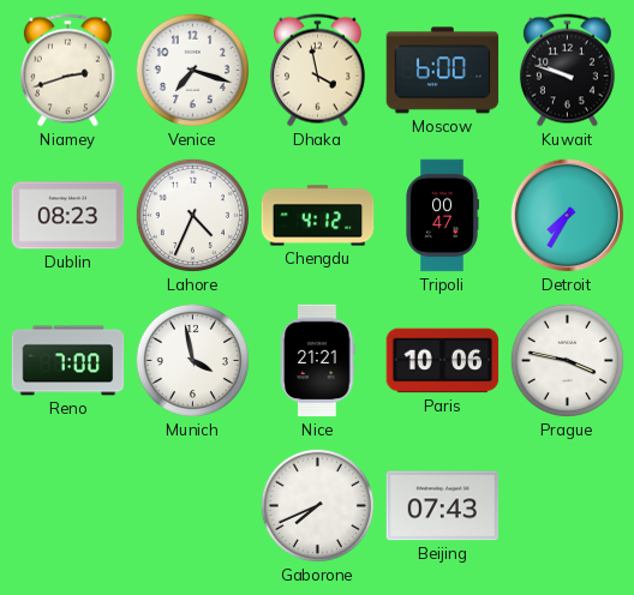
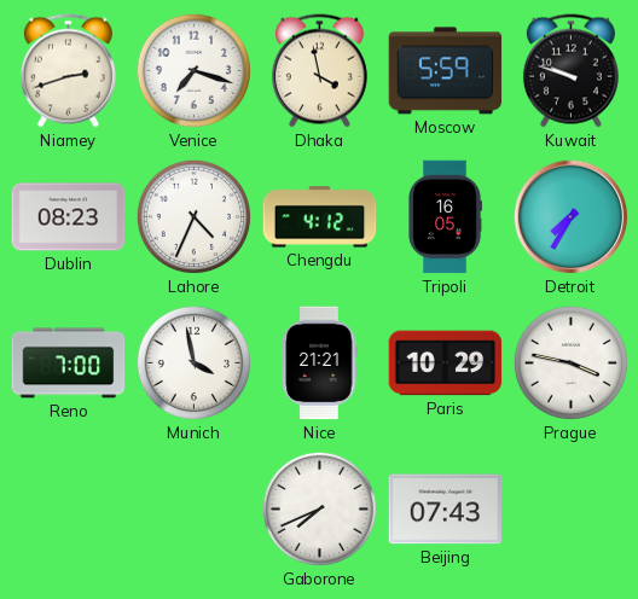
Moscow: 6:00 -> 5:59
Tripoli: 00:47 -> 16:05
Paris: 10:06 -> 10:29
